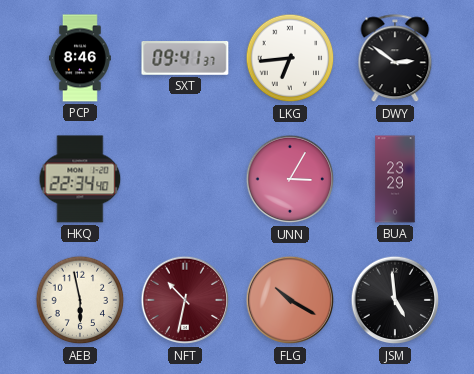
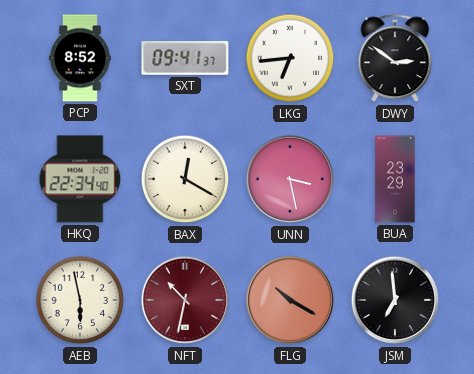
PCP: 8:46 -> 8:52
BAX: none -> 12:20
UNN: 3:05 -> 3:28
JSM: 4:59 -> 6:59
